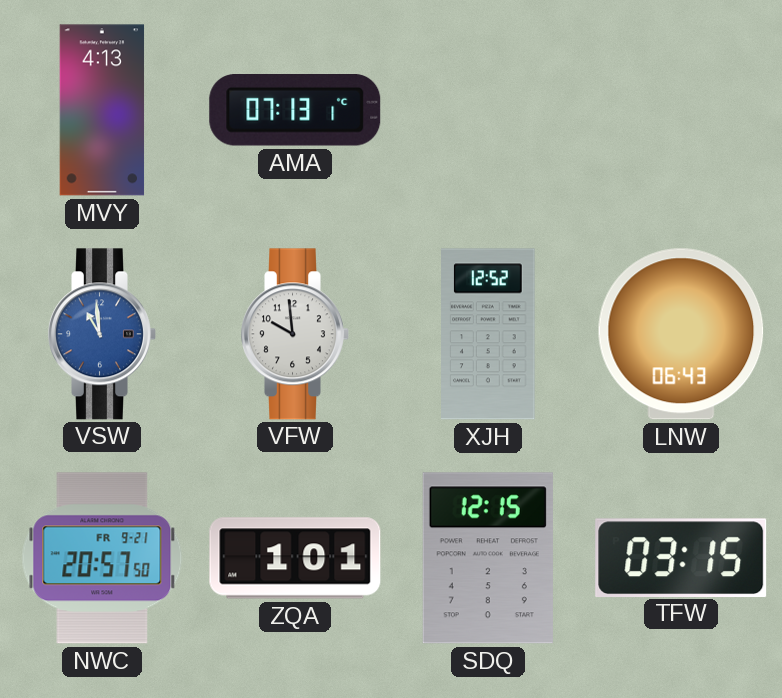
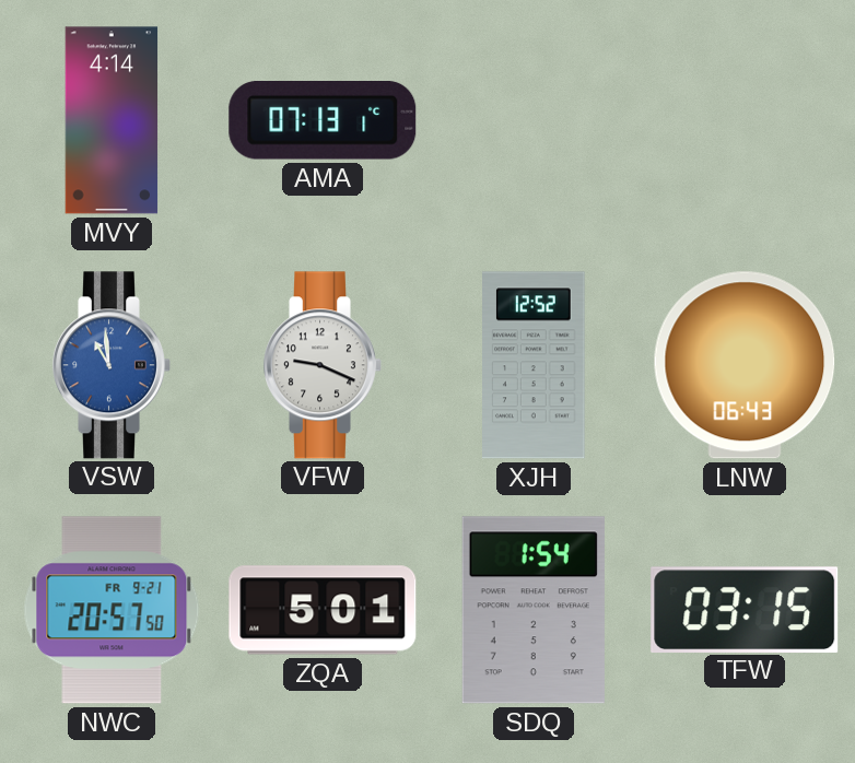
MVY: 4:13 -> 4:14
VFW: 9:59 -> 9:19
ZQA: 1:01 -> 5:01
SDQ: 12:15 -> 1:54
